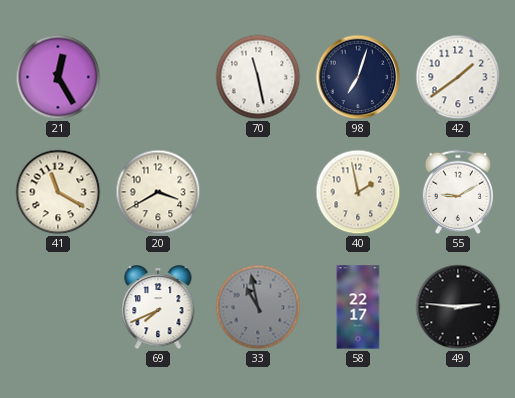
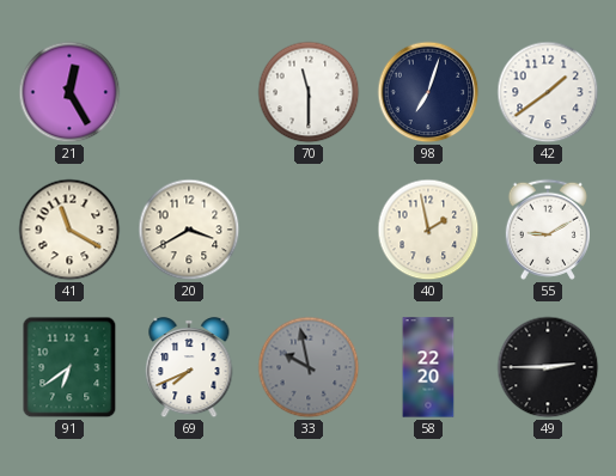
70: 11:28 -> 11:30
91: none -> 6:39
33: 10:58 -> 9:58
58: 22:17 -> 22:20
49: 2:46 -> 2:45
